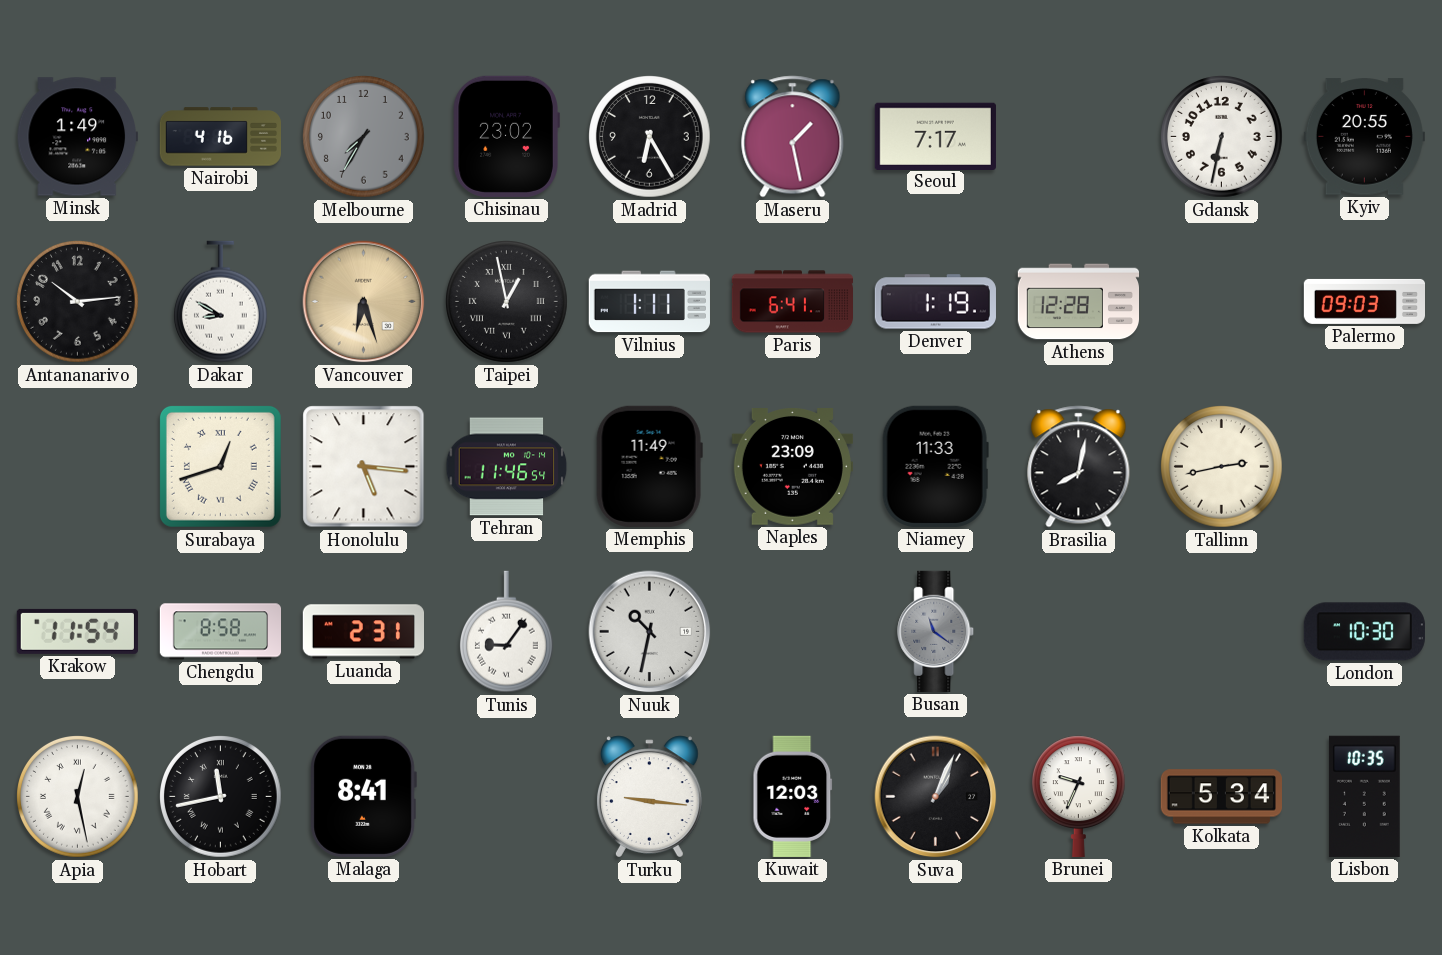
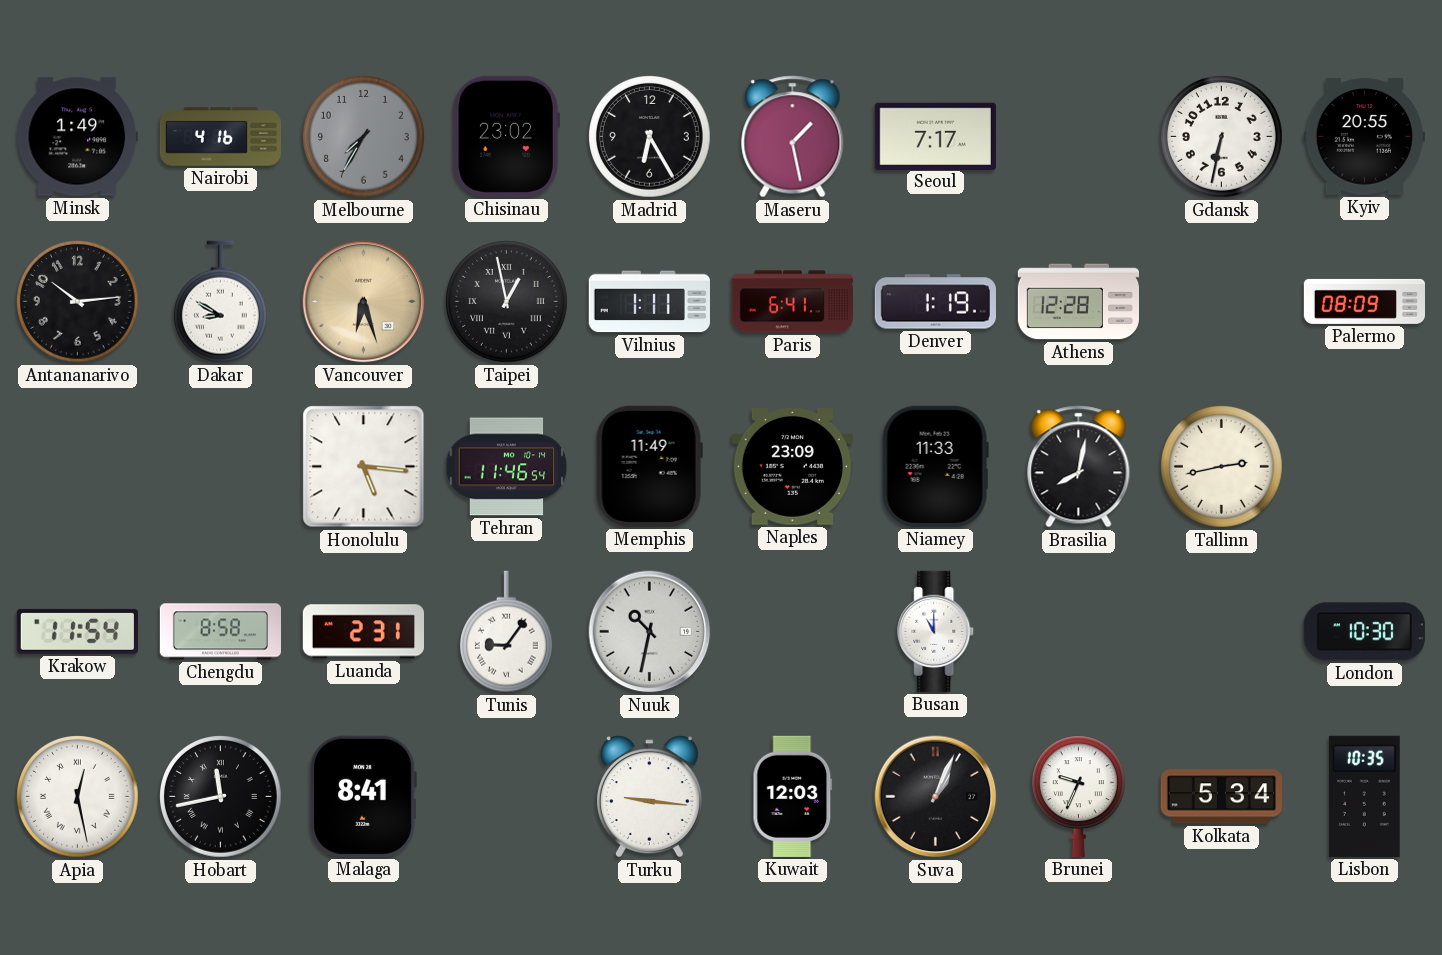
Palermo: 09:03 -> 08:09
Surabaya: 12:42 -> none
Busan: 11:21 -> 11:00
Busan dial: grey -> white
